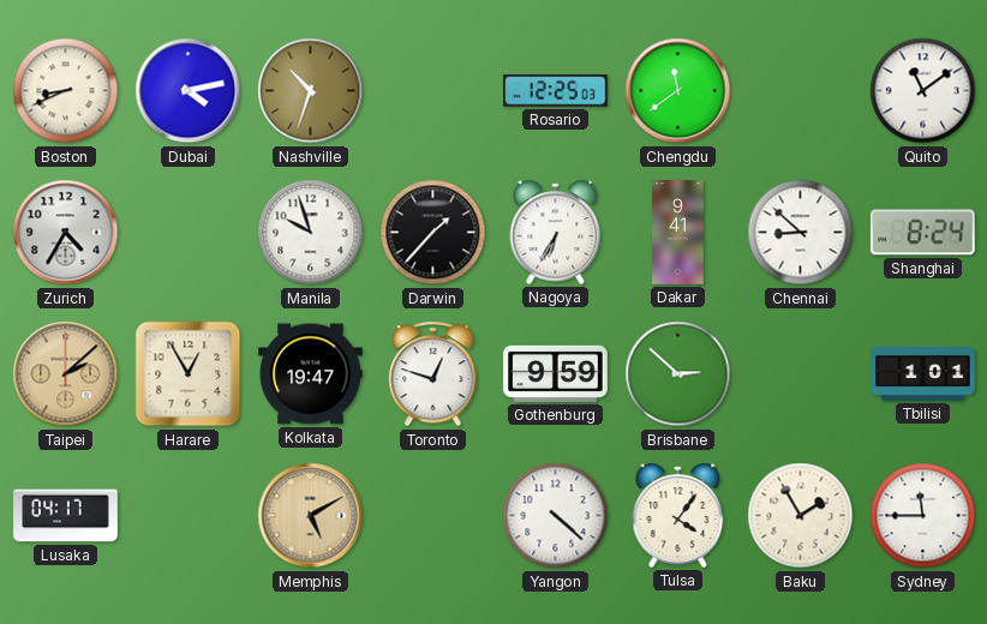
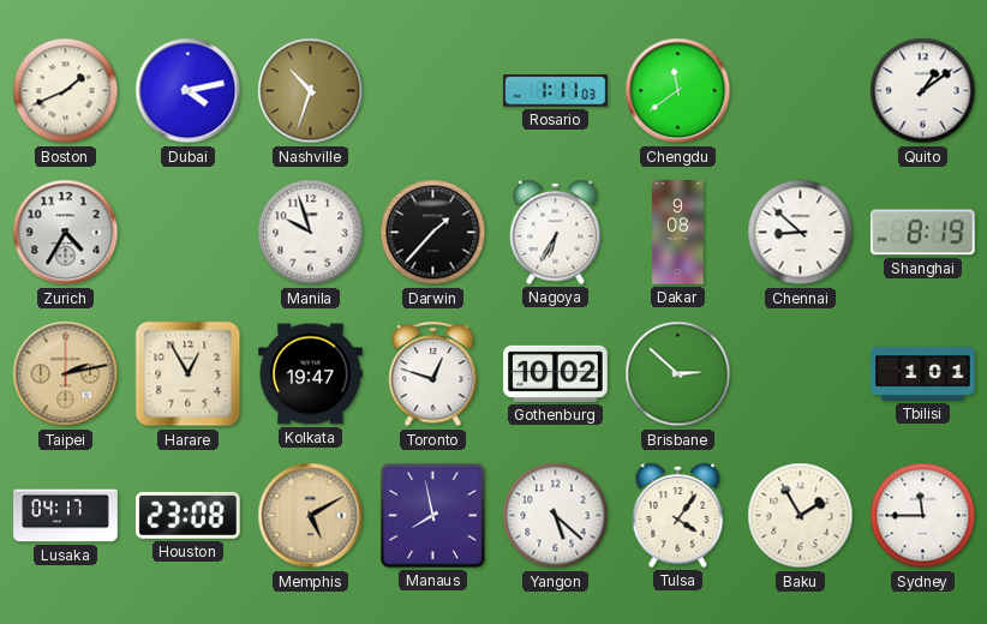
Boston: 8:41 -> 1:41
Rosario: 12:25 -> 1:11
Quito: 11:09 -> 1:09
Dakar: 9:41 -> 9:08
Shanghai: 8:24 -> 8:19
Taipei: 2:08 -> 2:13
Gothenburg: 9:59 -> 10:02
Houston: none -> 23:08
Manaus: none -> 7:58
Yangon: 4:22 -> 5:22
